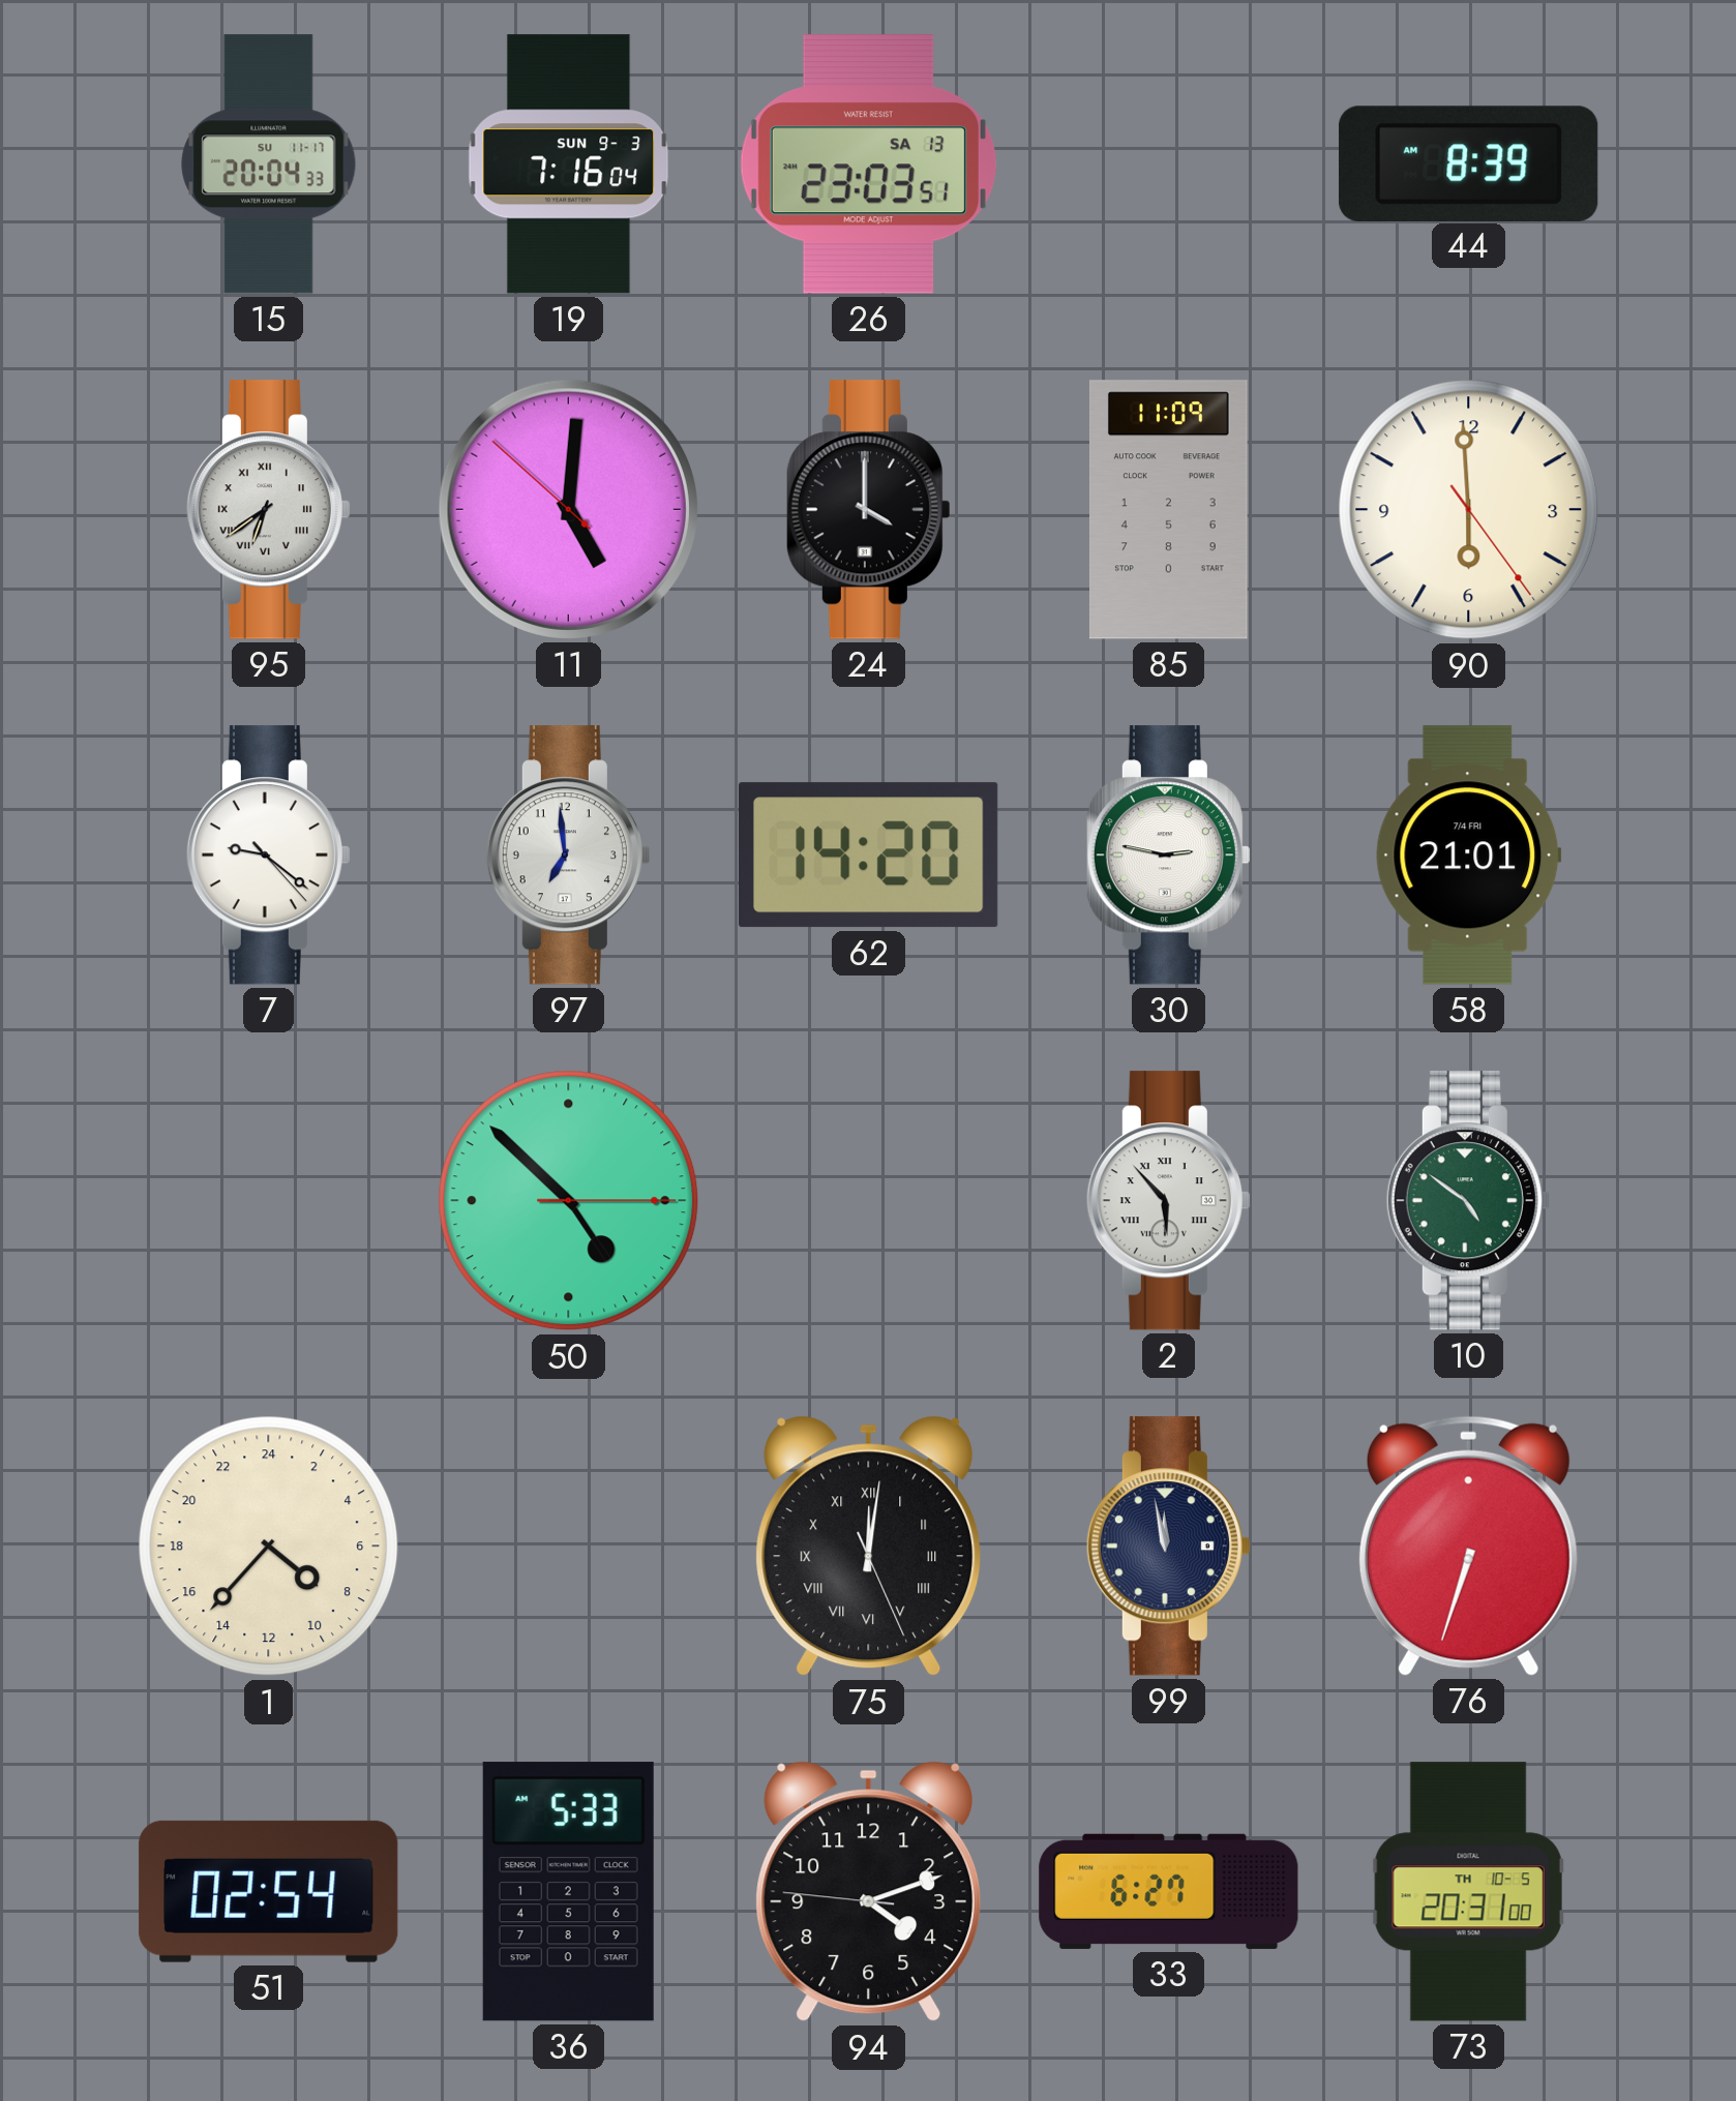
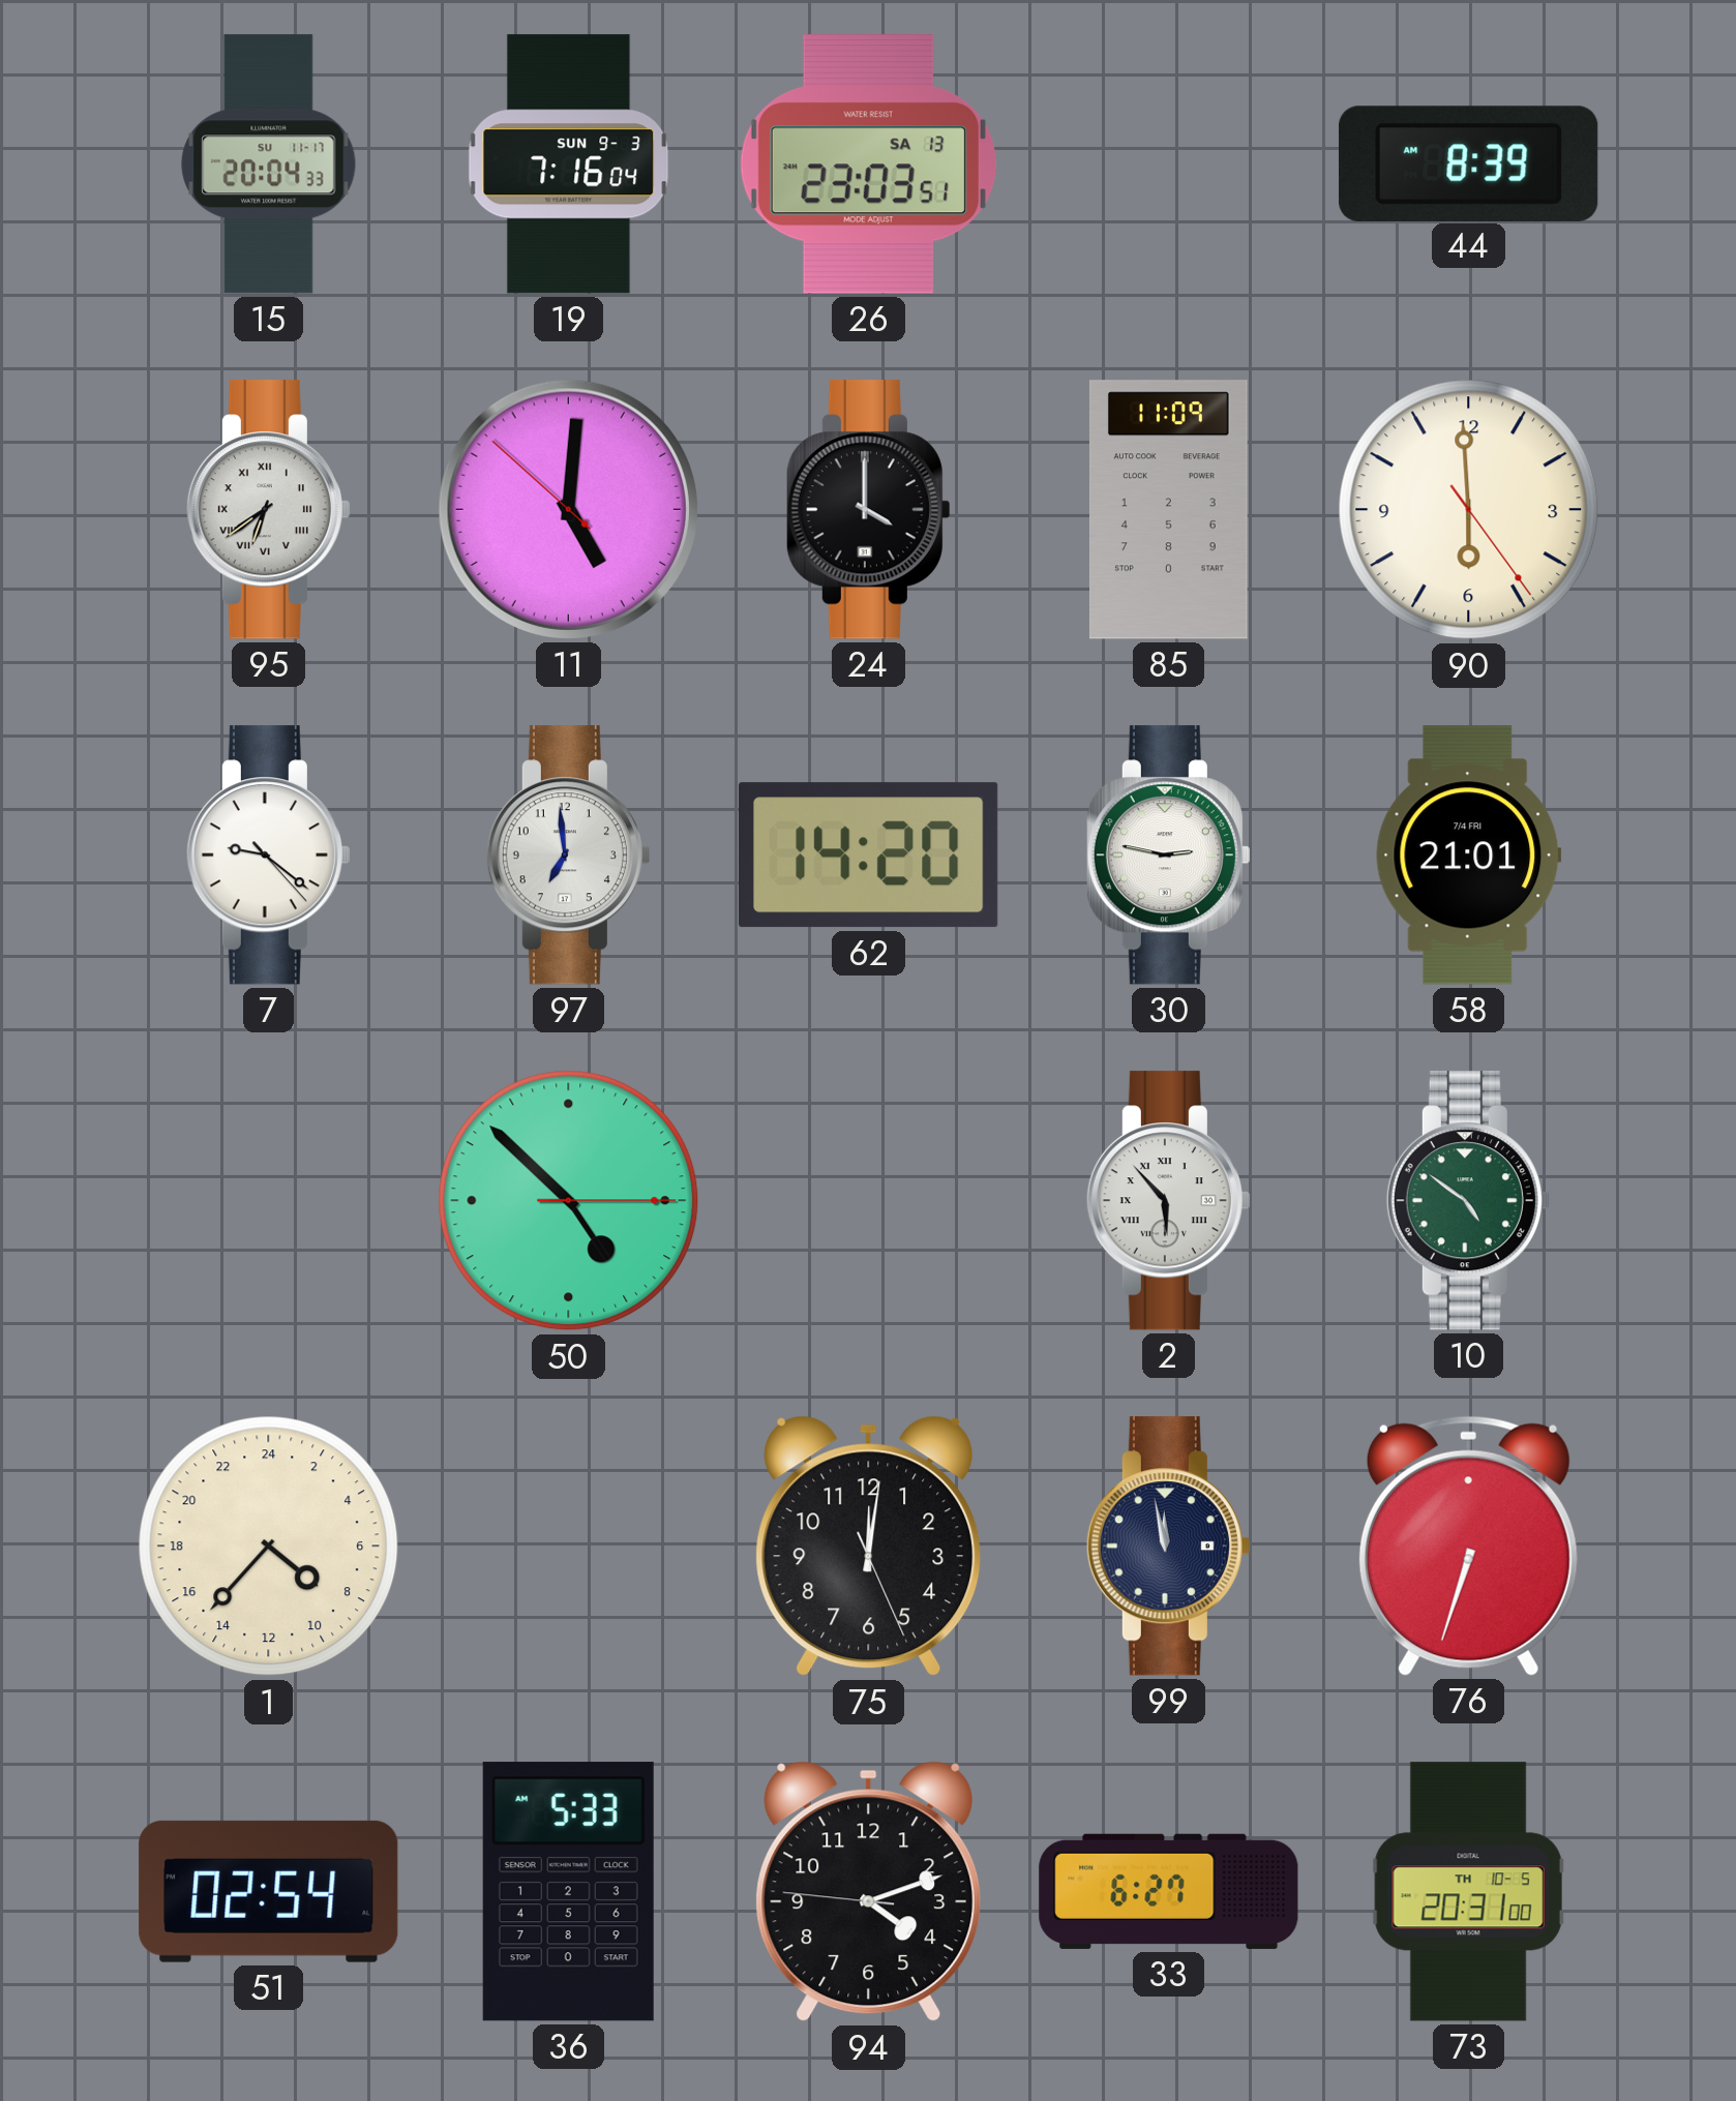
75 numerals: Roman -> Arabic
